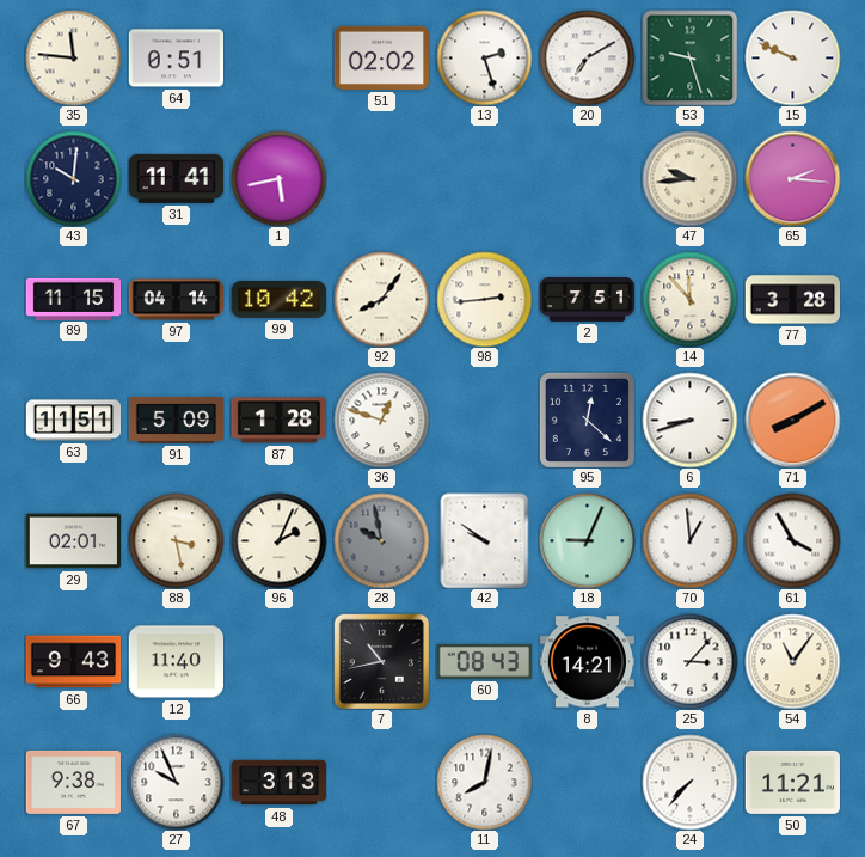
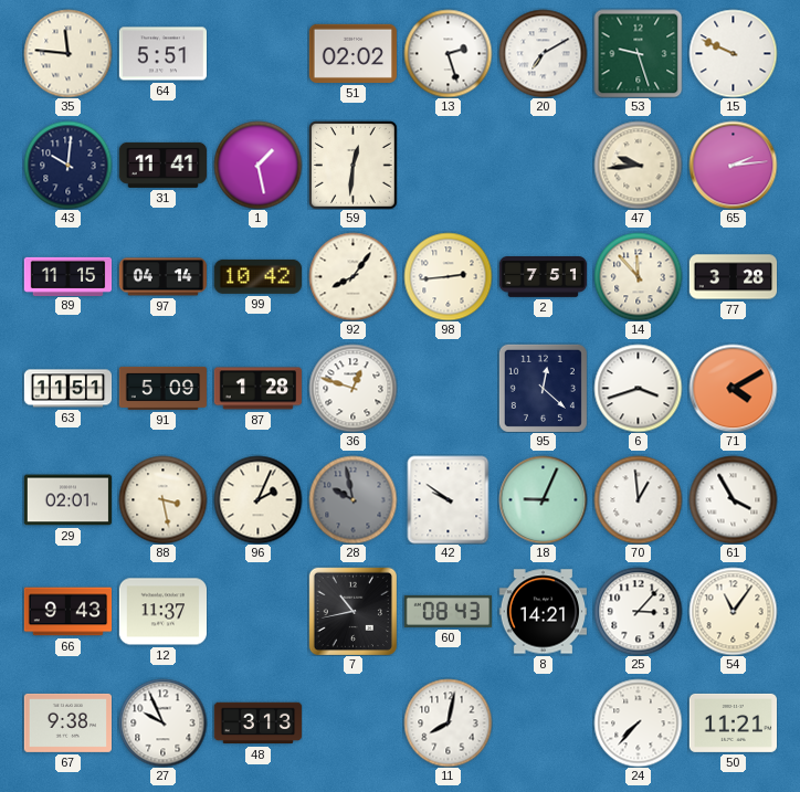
64: 0:51 -> 5:51
1: 5:43 -> 1:28
59: none -> 12:31
65: 2:16 -> 2:14
6: 8:42 -> 3:42
71: 8:10 -> 4:10
12: 11:40 -> 11:37
